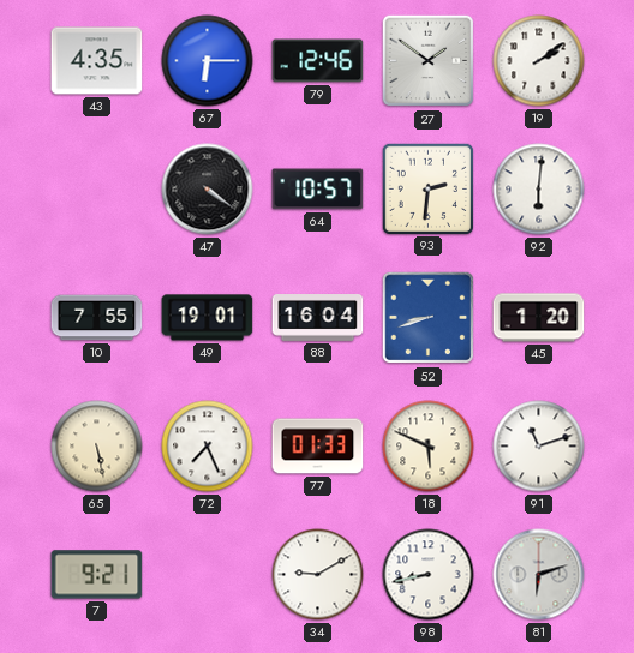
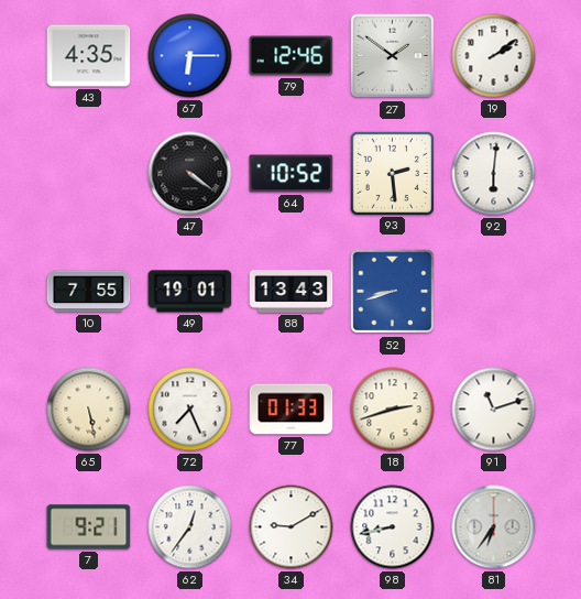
64: 10:57 -> 10:52
93: 2:31 -> 2:29
88: 16:04 -> 13:43
45: 1:20 -> none
18: 5:49 -> 2:42
62: none -> 12:36
81: 6:12 -> 6:36
